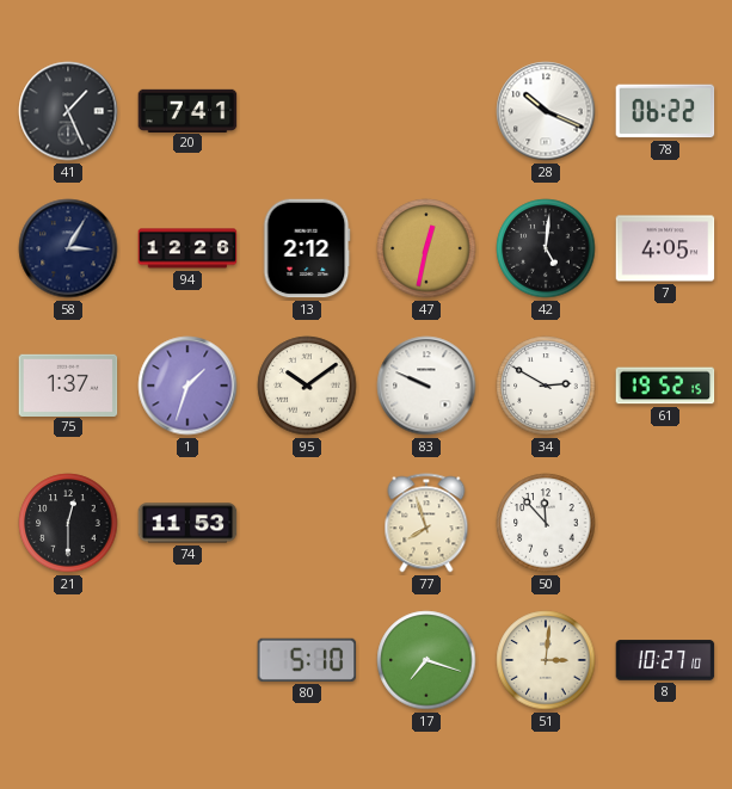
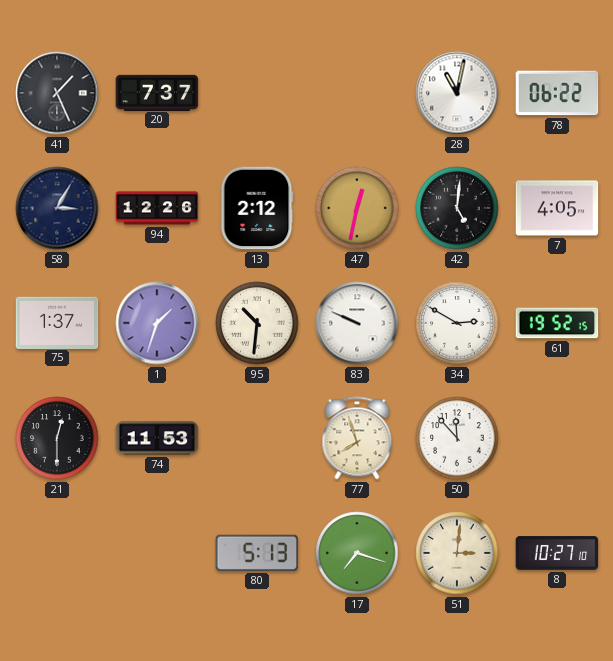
20: 7:41 -> 7:37
28: 10:19 -> 11:02
95: 10:09 -> 10:31
80: 5:10 -> 5:13
